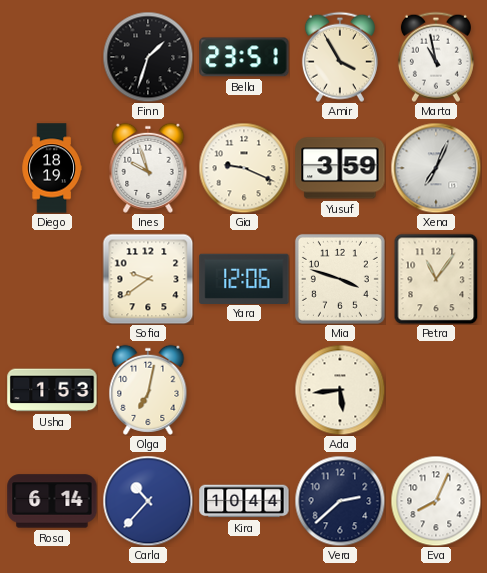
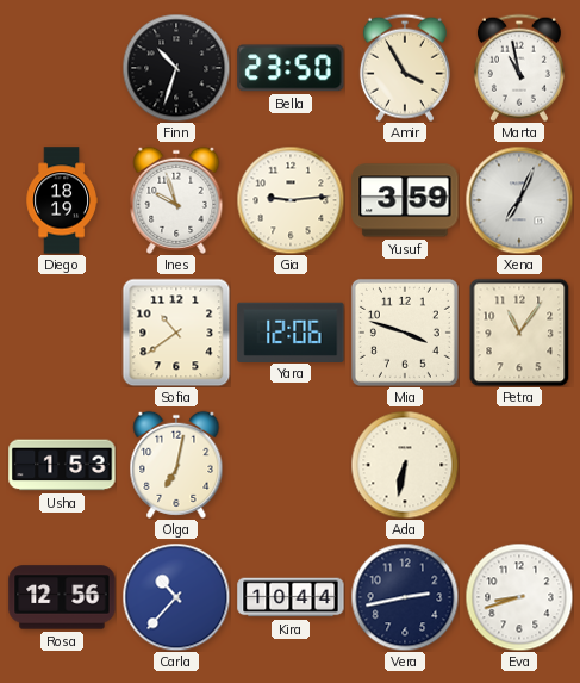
Finn: 1:33 -> 10:33
Bella: 23:51 -> 23:50
Gia: 9:19 -> 9:14
Sofia: 9:39 -> 10:39
Ada: 5:44 -> 6:32
Rosa: 6:14 -> 12:56
Vera: 2:38 -> 2:43
Eva: 8:04 -> 8:42
